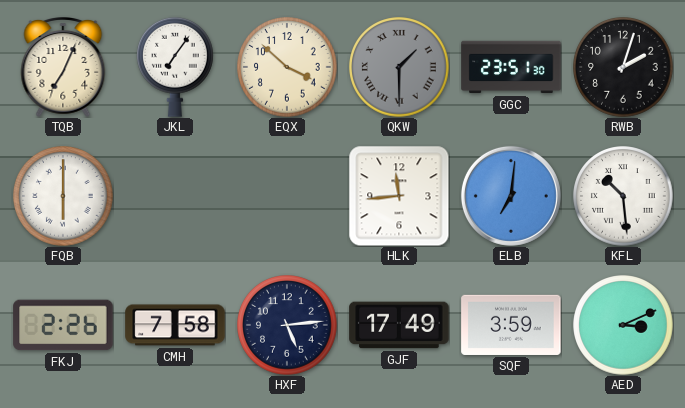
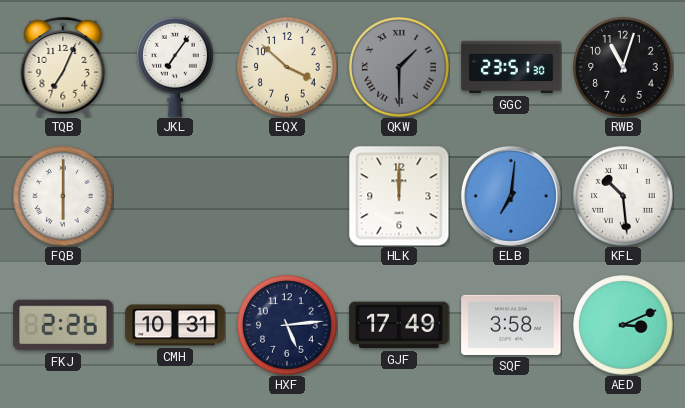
RWB: 2:03 -> 11:03
HLK: 11:44 -> 12:00
CMH: 7:58 -> 10:31
SQF: 3:59 -> 3:58
